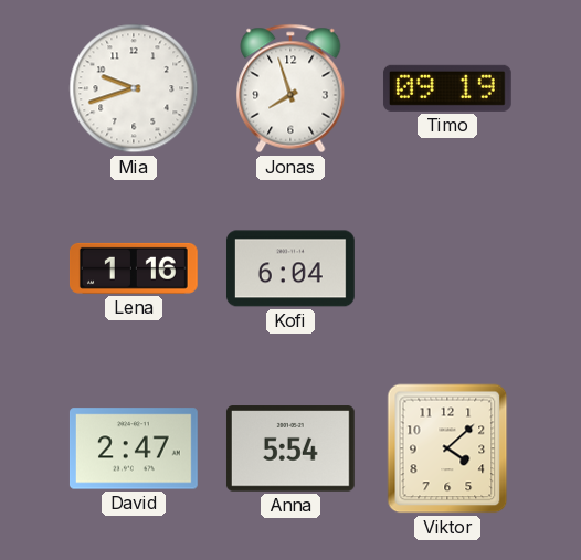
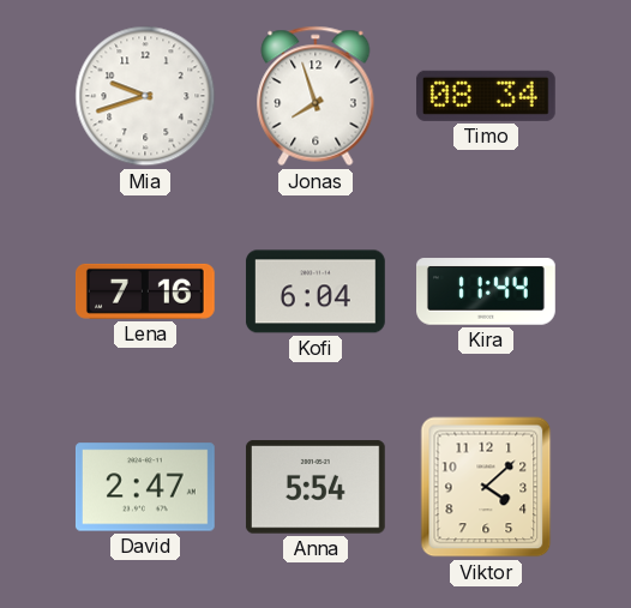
Timo: 09:19 -> 08:34
Lena: 1:16 -> 7:16
Kira: none -> 11:44
